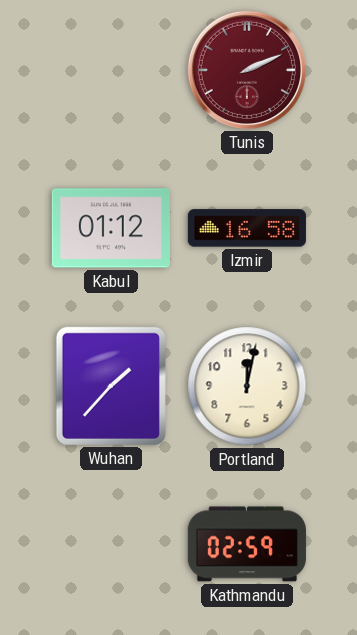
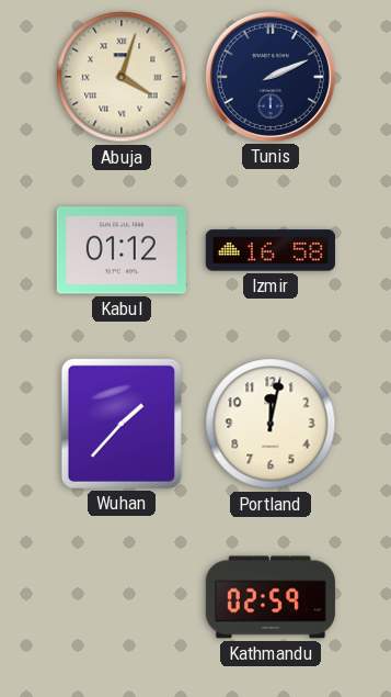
Abuja: none -> 4:03
Tunis dial: burgundy -> navy
